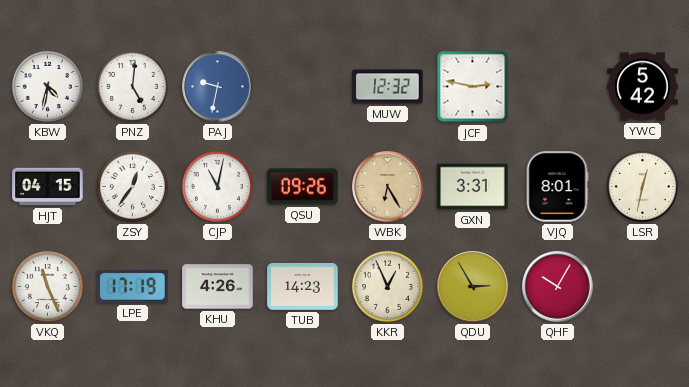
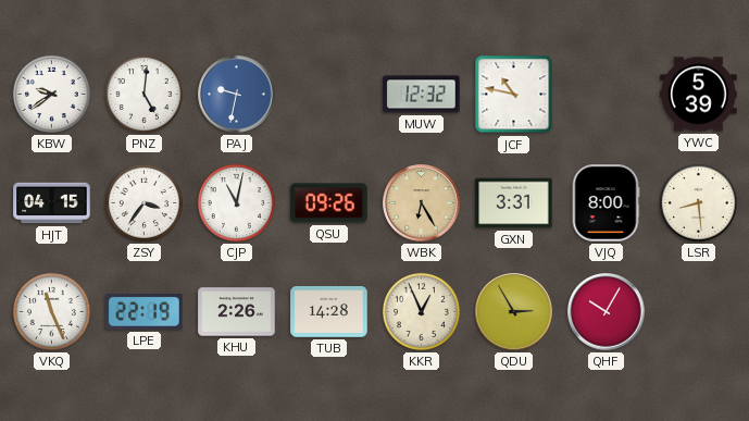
KBW: 4:32 -> 9:39
JCF: 2:47 -> 10:47
YWC: 5:42 -> 5:39
ZSY: 12:36 -> 3:36
VJQ: 8:01 -> 8:00
LSR: 12:32 -> 8:29
LPE: 17:19 -> 22:19
KHU: 4:26 -> 2:26
TUB: 14:23 -> 14:28
